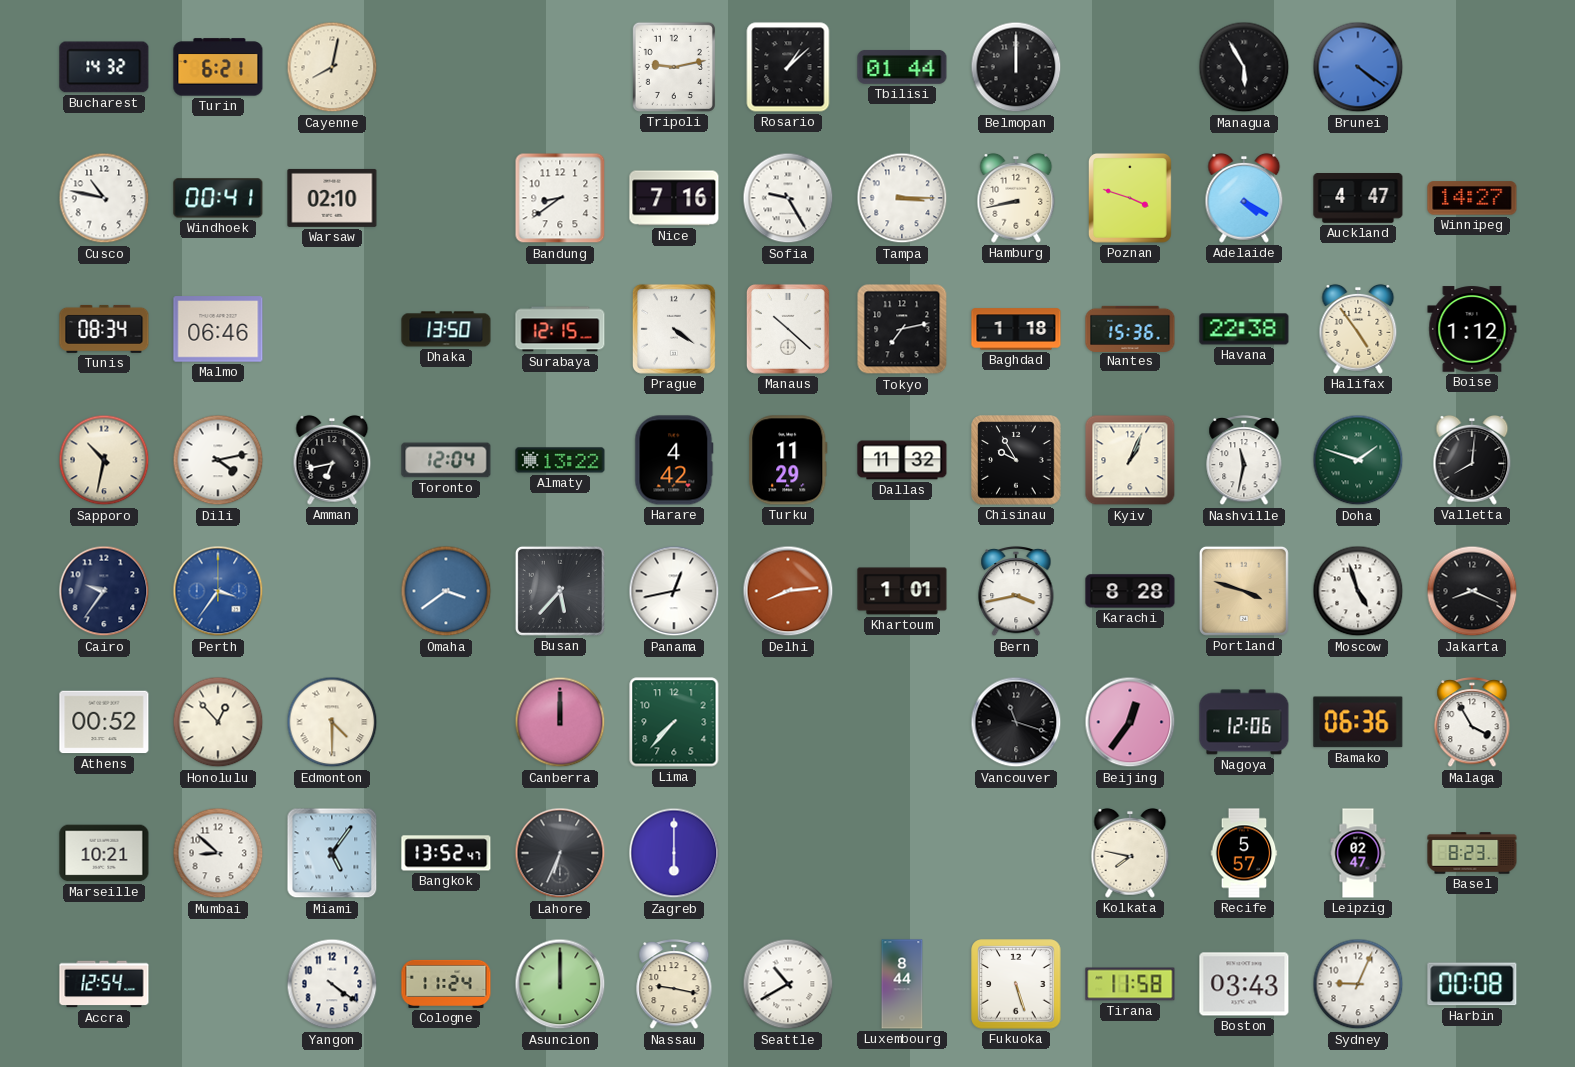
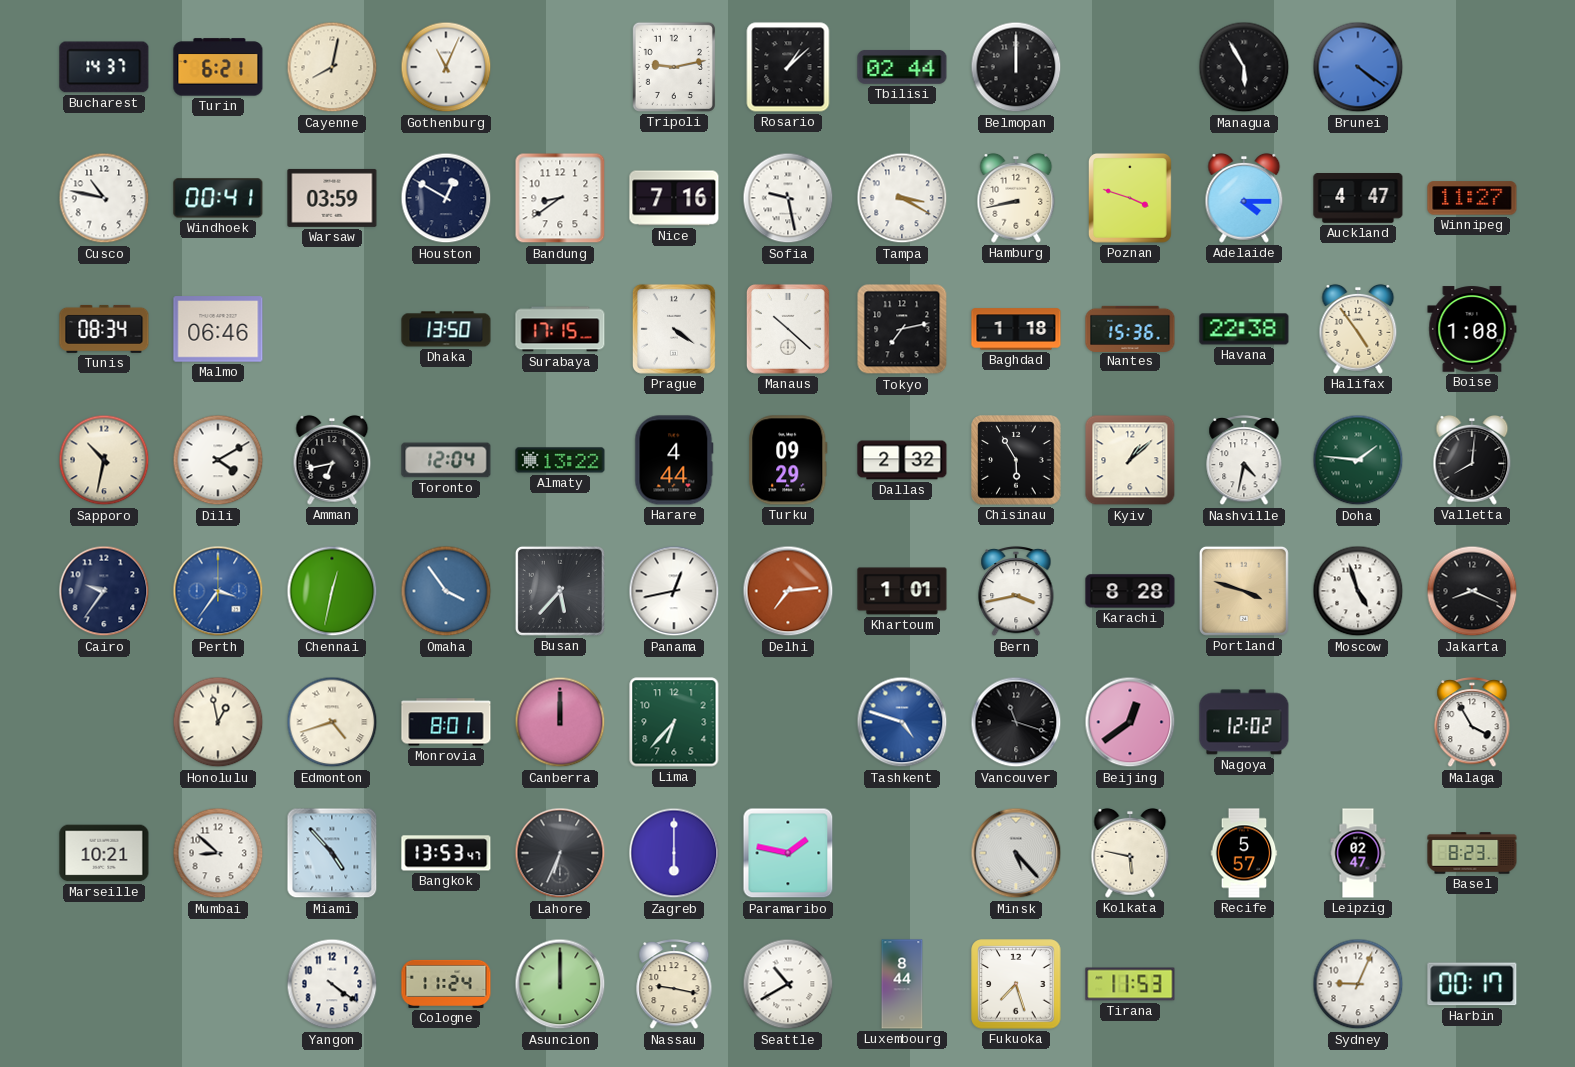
Bucharest: 14:32 -> 14:37
Gothenburg: none -> 11:04
Tbilisi: 01:44 -> 02:44
Warsaw: 02:10 -> 03:59
Houston: none -> 12:50
Sofia: 9:25 -> 9:28
Tampa: 3:15 -> 3:20
Adelaide: 4:20 -> 4:15
Winnipeg: 14:27 -> 11:27
Surabaya: 12:15 -> 17:15
Boise: 1:12 -> 1:08
Dili: 4:13 -> 4:10
Harare: 4:42 -> 4:44
Turku: 11:29 -> 09:29
Dallas: 11:32 -> 2:32
Chisinau: 9:55 -> 5:55
Kyiv: 1:04 -> 1:08
Nashville: 11:32 -> 4:32
Doha: 1:48 -> 1:46
Chennai: none -> 12:32
Omaha: 3:39 -> 3:54
Delhi: 8:14 -> 7:14
Athens: 00:52 -> none
Honolulu: 12:53 -> 12:58
Edmonton: 4:30 -> 4:42
Monrovia: none -> 8:01
Lima: 7:37 -> 6:37
Tashkent: none -> 4:48
Beijing: 12:36 -> 12:39
Nagoya: 12:06 -> 12:02
Bamako: 06:36 -> none
Miami: 5:06 -> 4:53
Bangkok: 13:52 -> 13:53
Paramaribo: none -> 1:47
Minsk: none -> 5:23
Kolkata: 7:47 -> 5:47
Accra: 12:54 -> none
Fukuoka: 5:27 -> 7:27
Tirana: 11:58 -> 11:53
Boston: 03:43 -> none
Harbin: 00:08 -> 00:17
